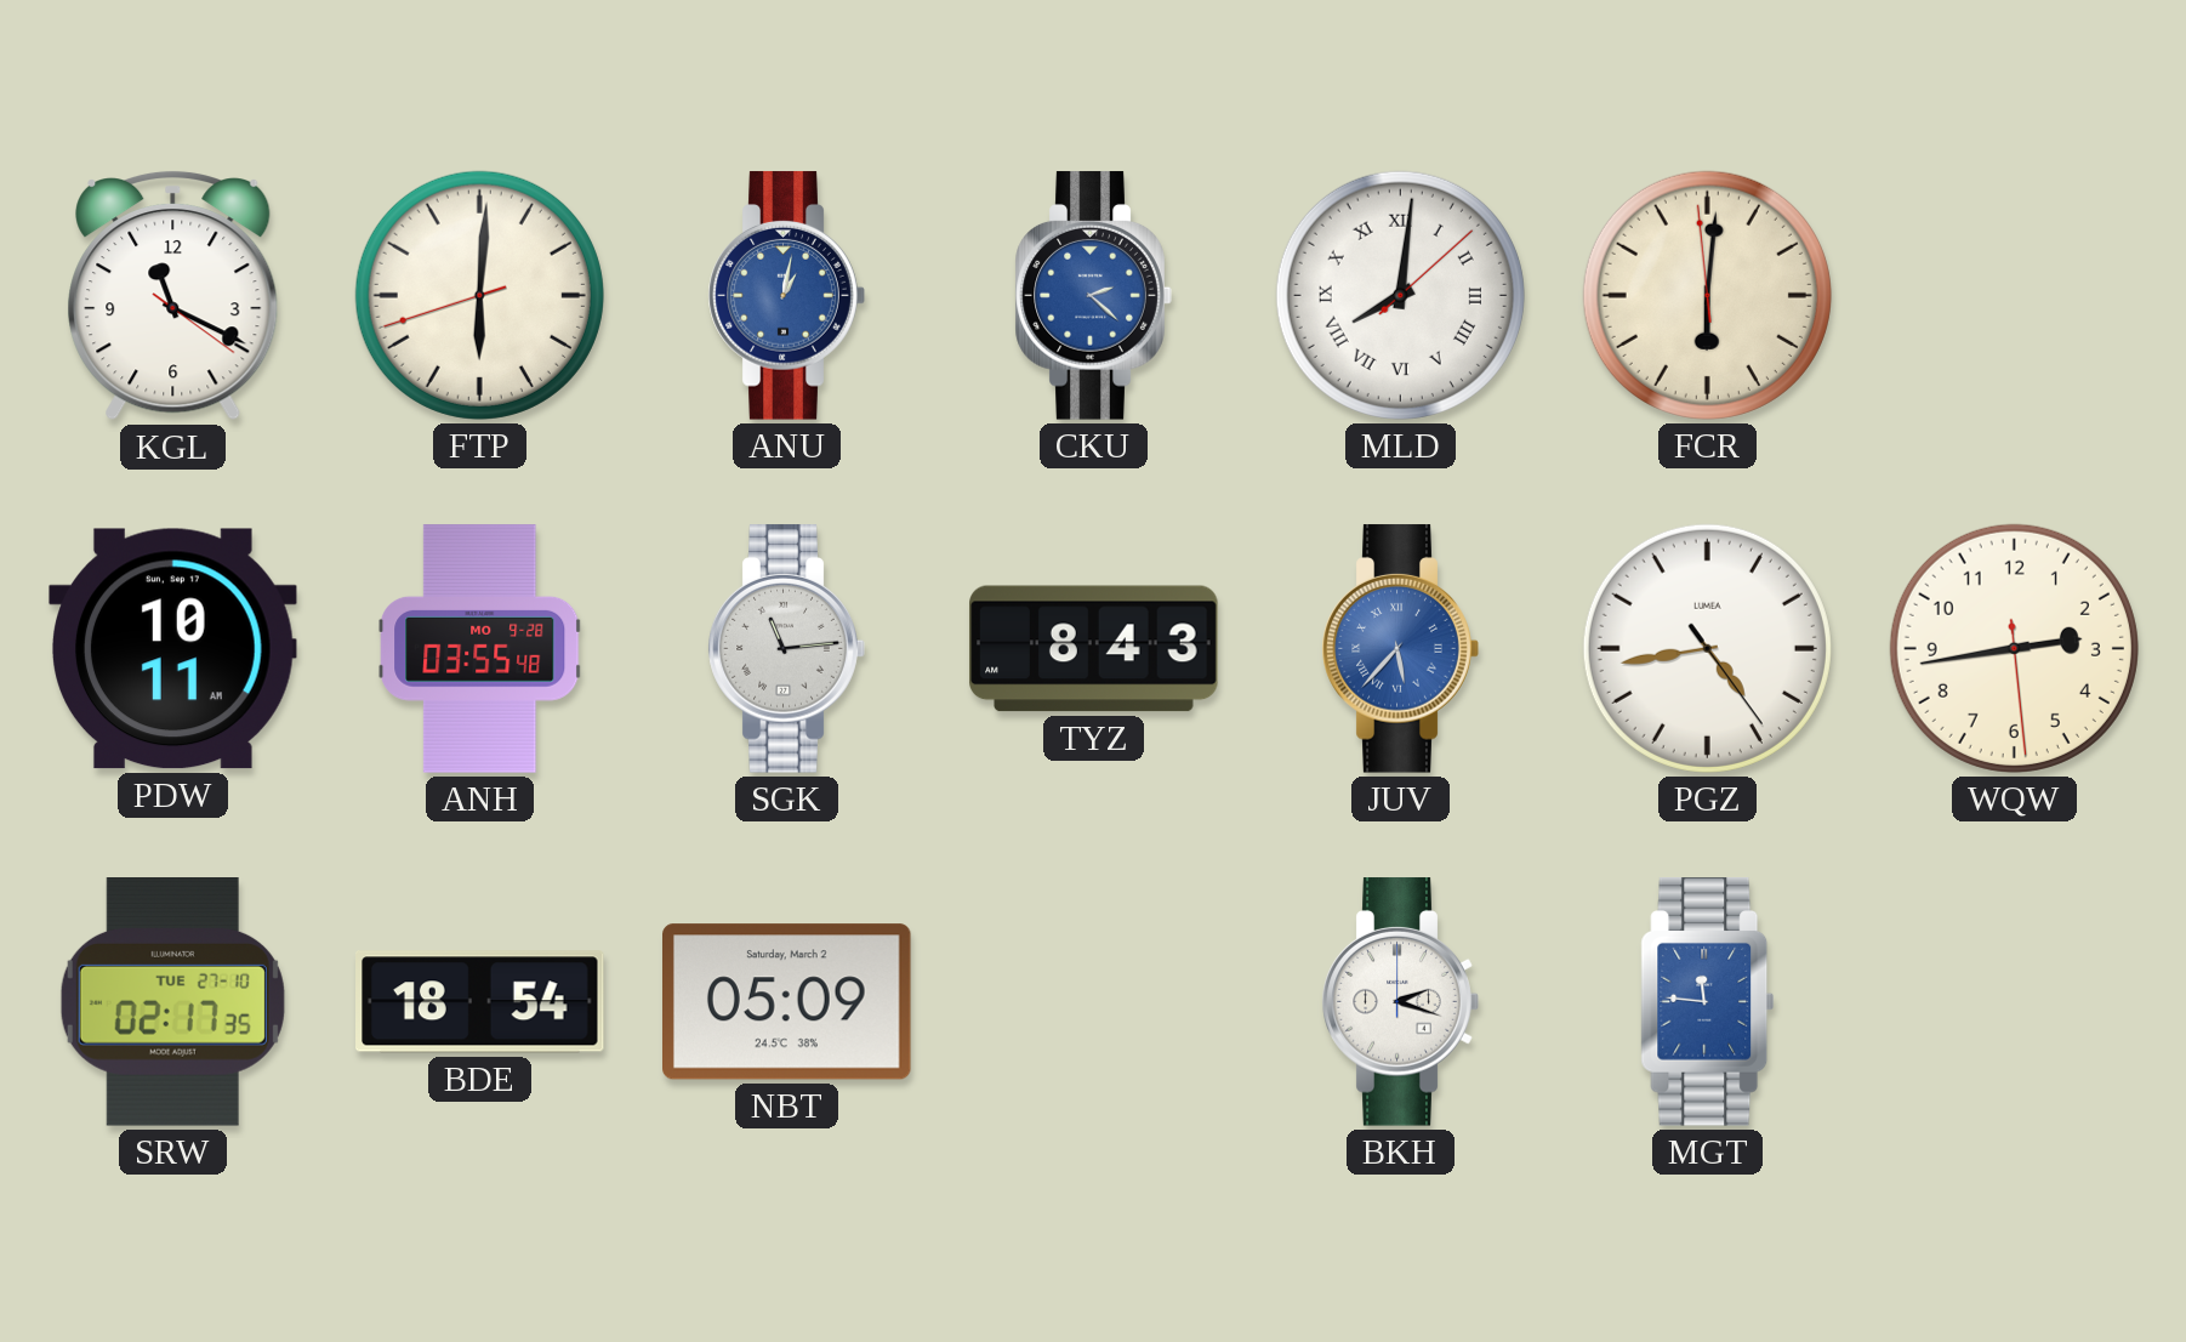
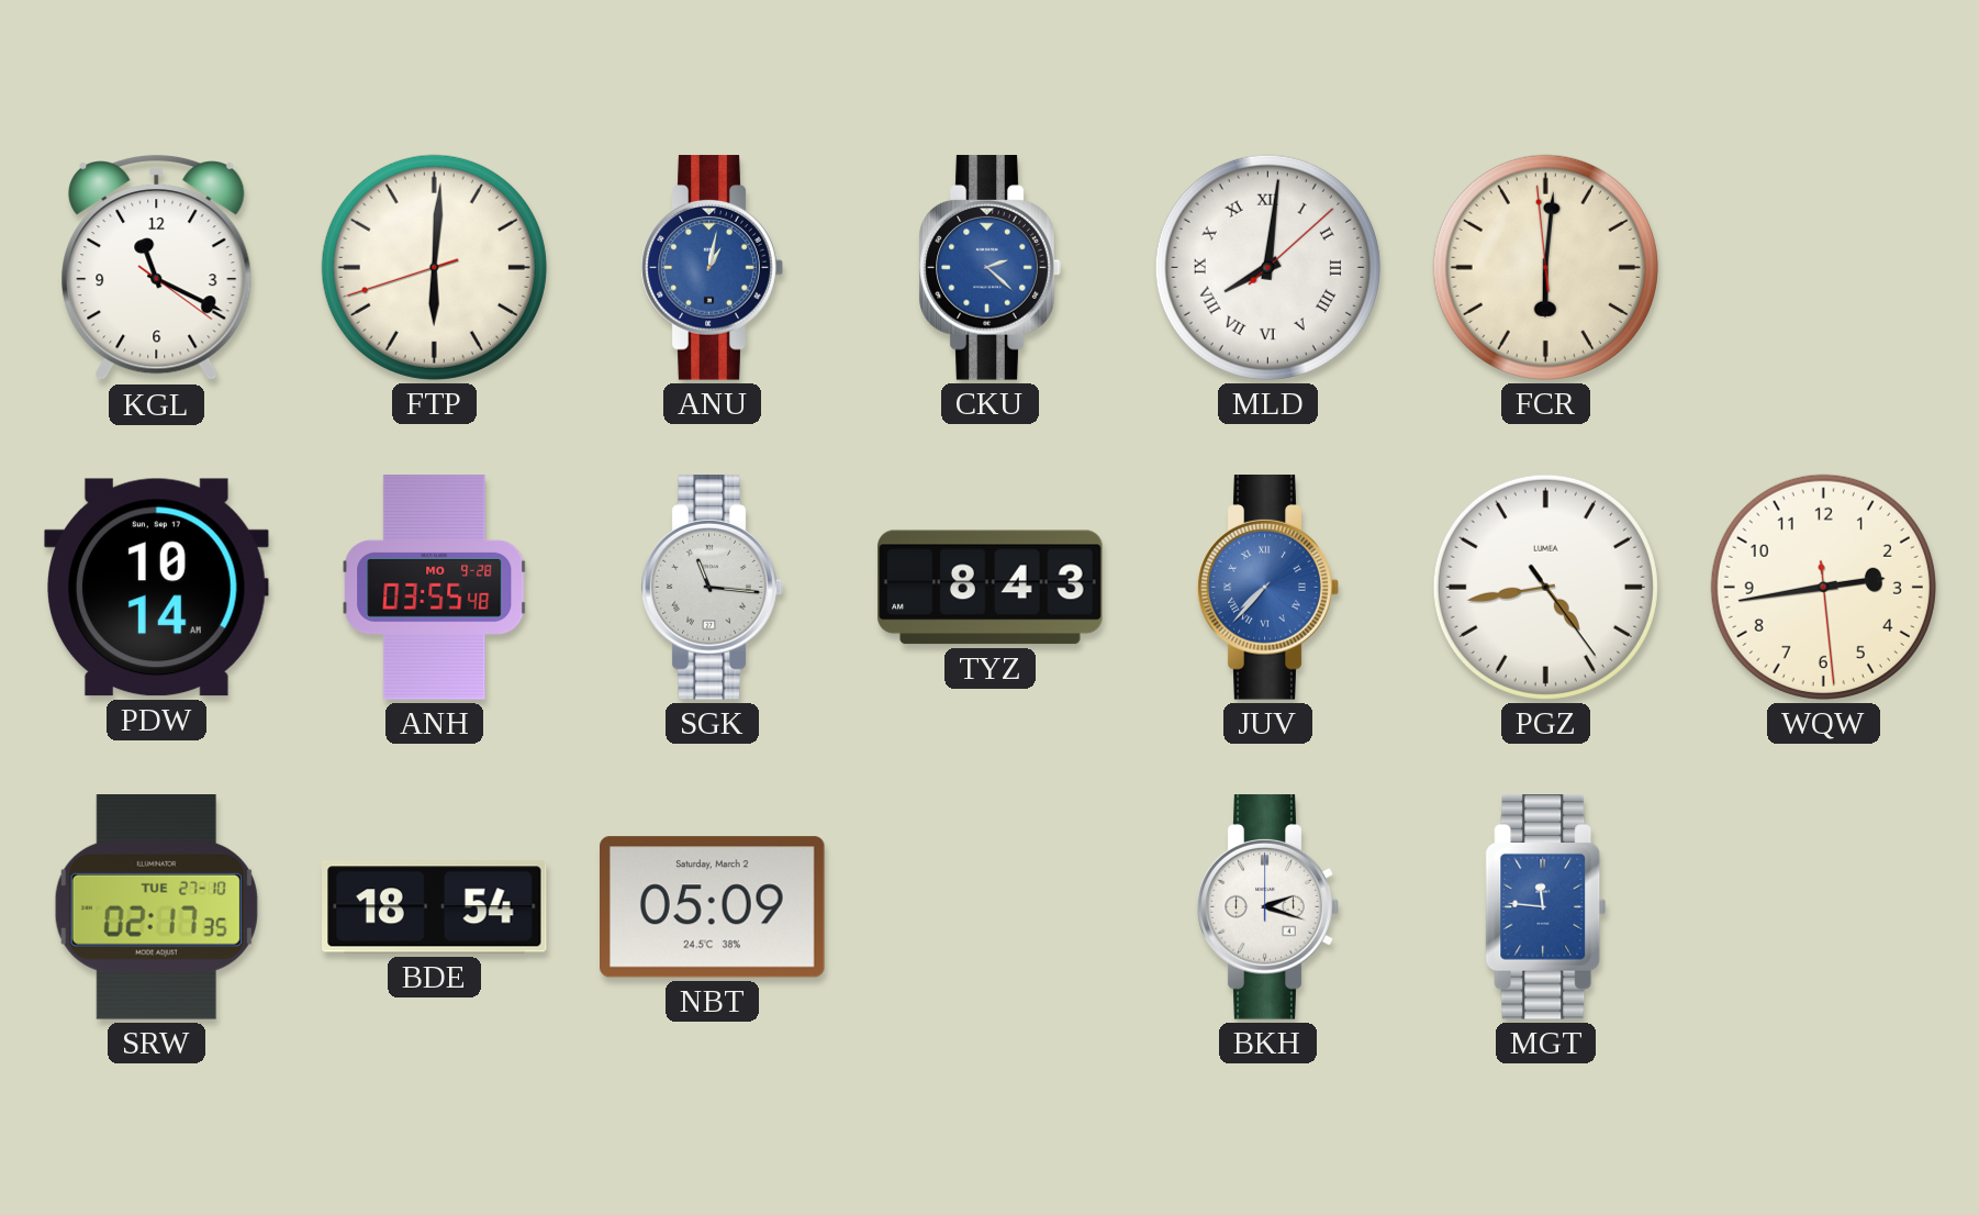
PDW: 10:11 -> 10:14
SGK: 11:14 -> 11:16
JUV: 5:37 -> 7:37
